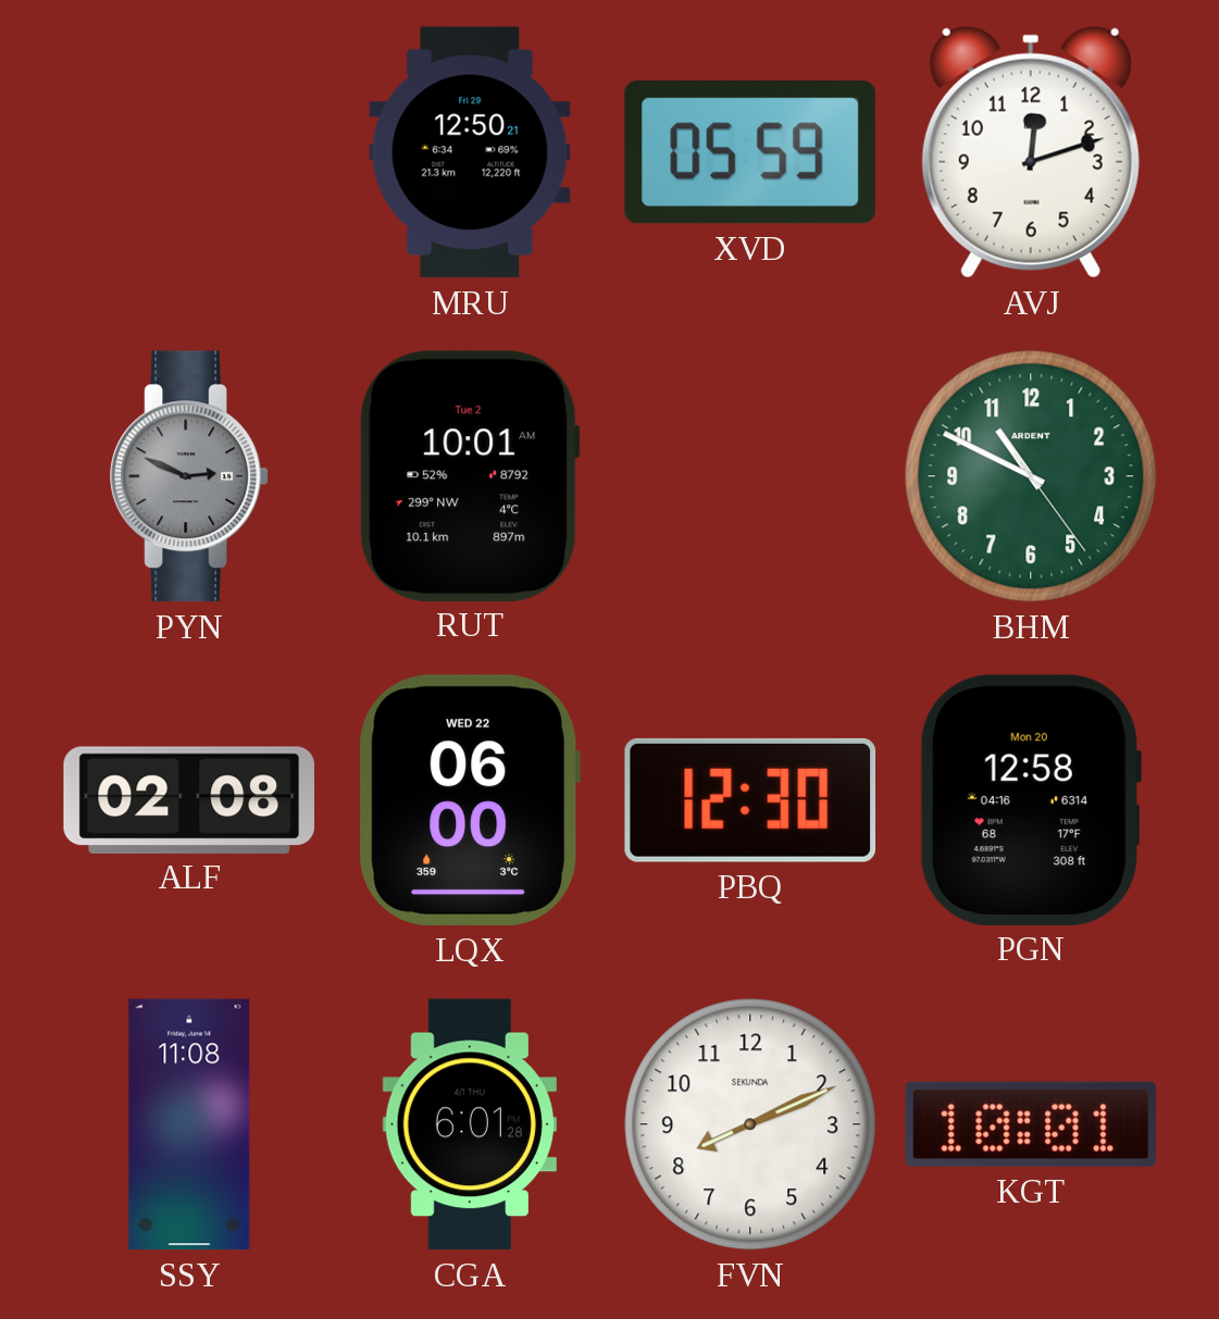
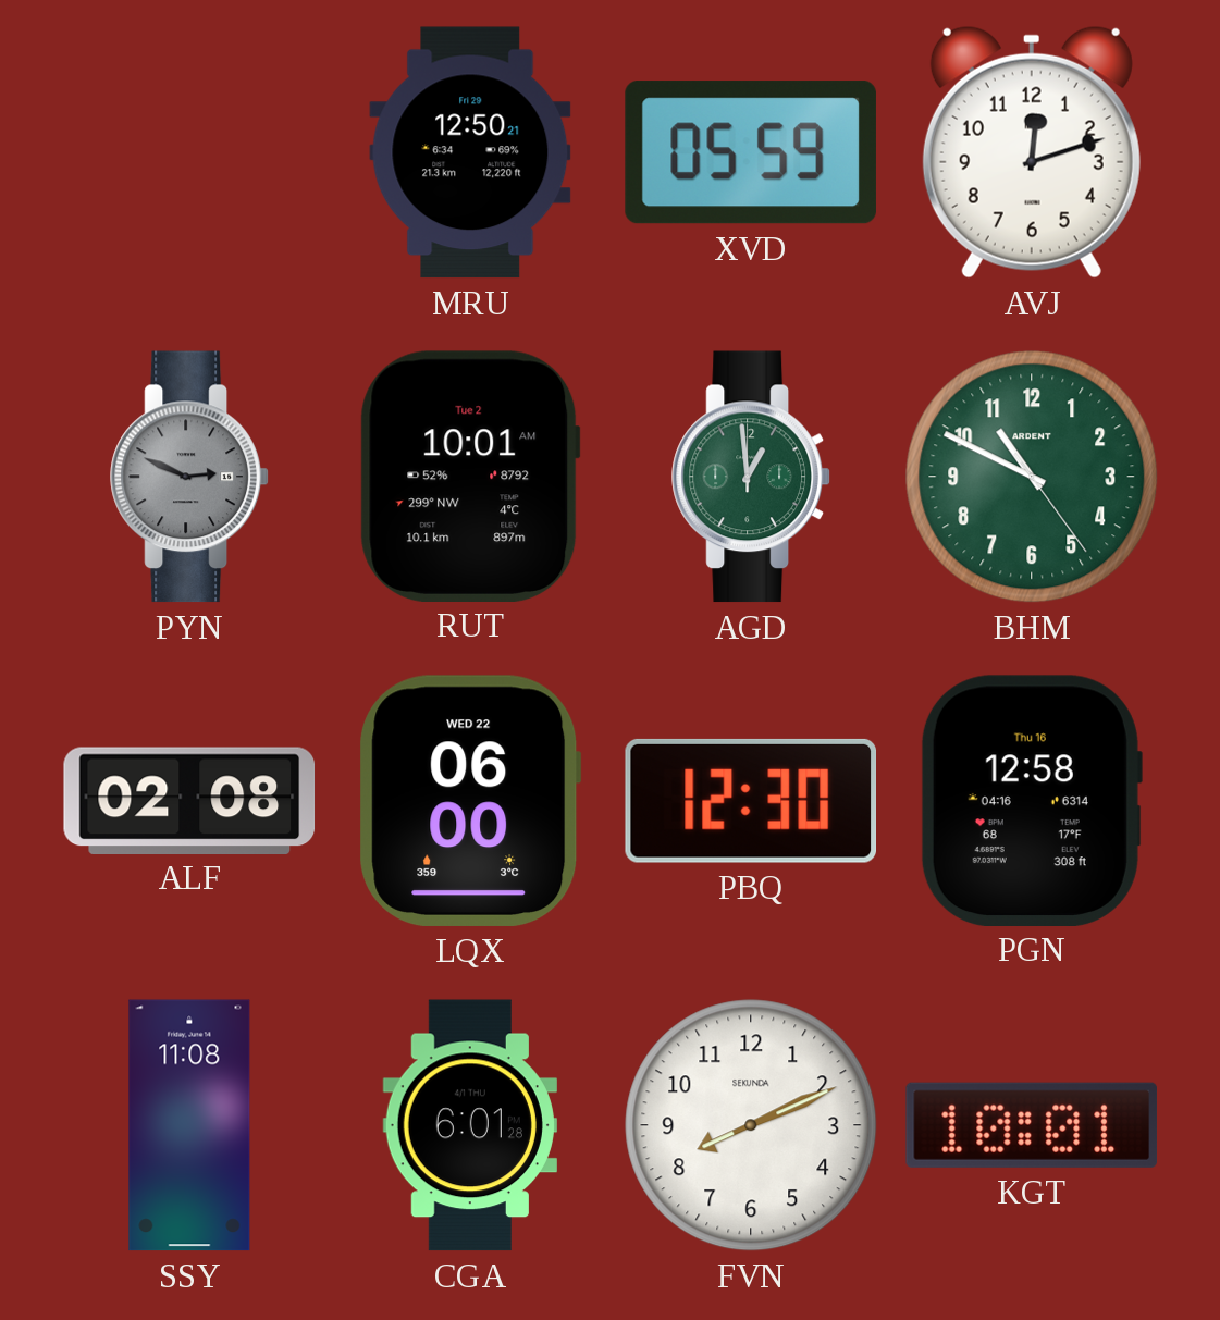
AGD: none -> 12:59
PGN date: Mon 20 -> Thu 16
